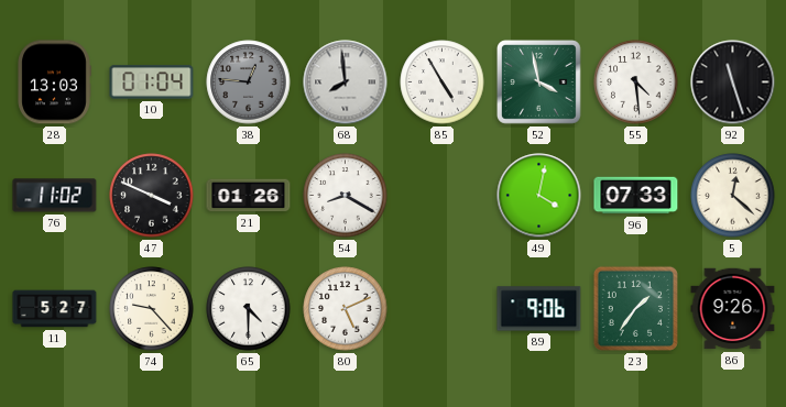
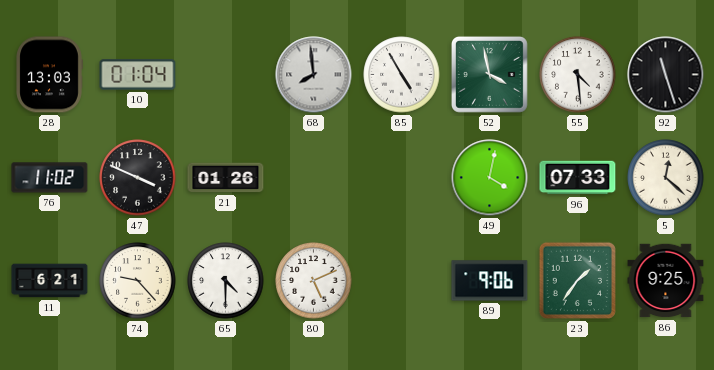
38: 12:46 -> none
54: 8:20 -> none
11: 5:27 -> 6:21
86: 9:26 -> 9:25
